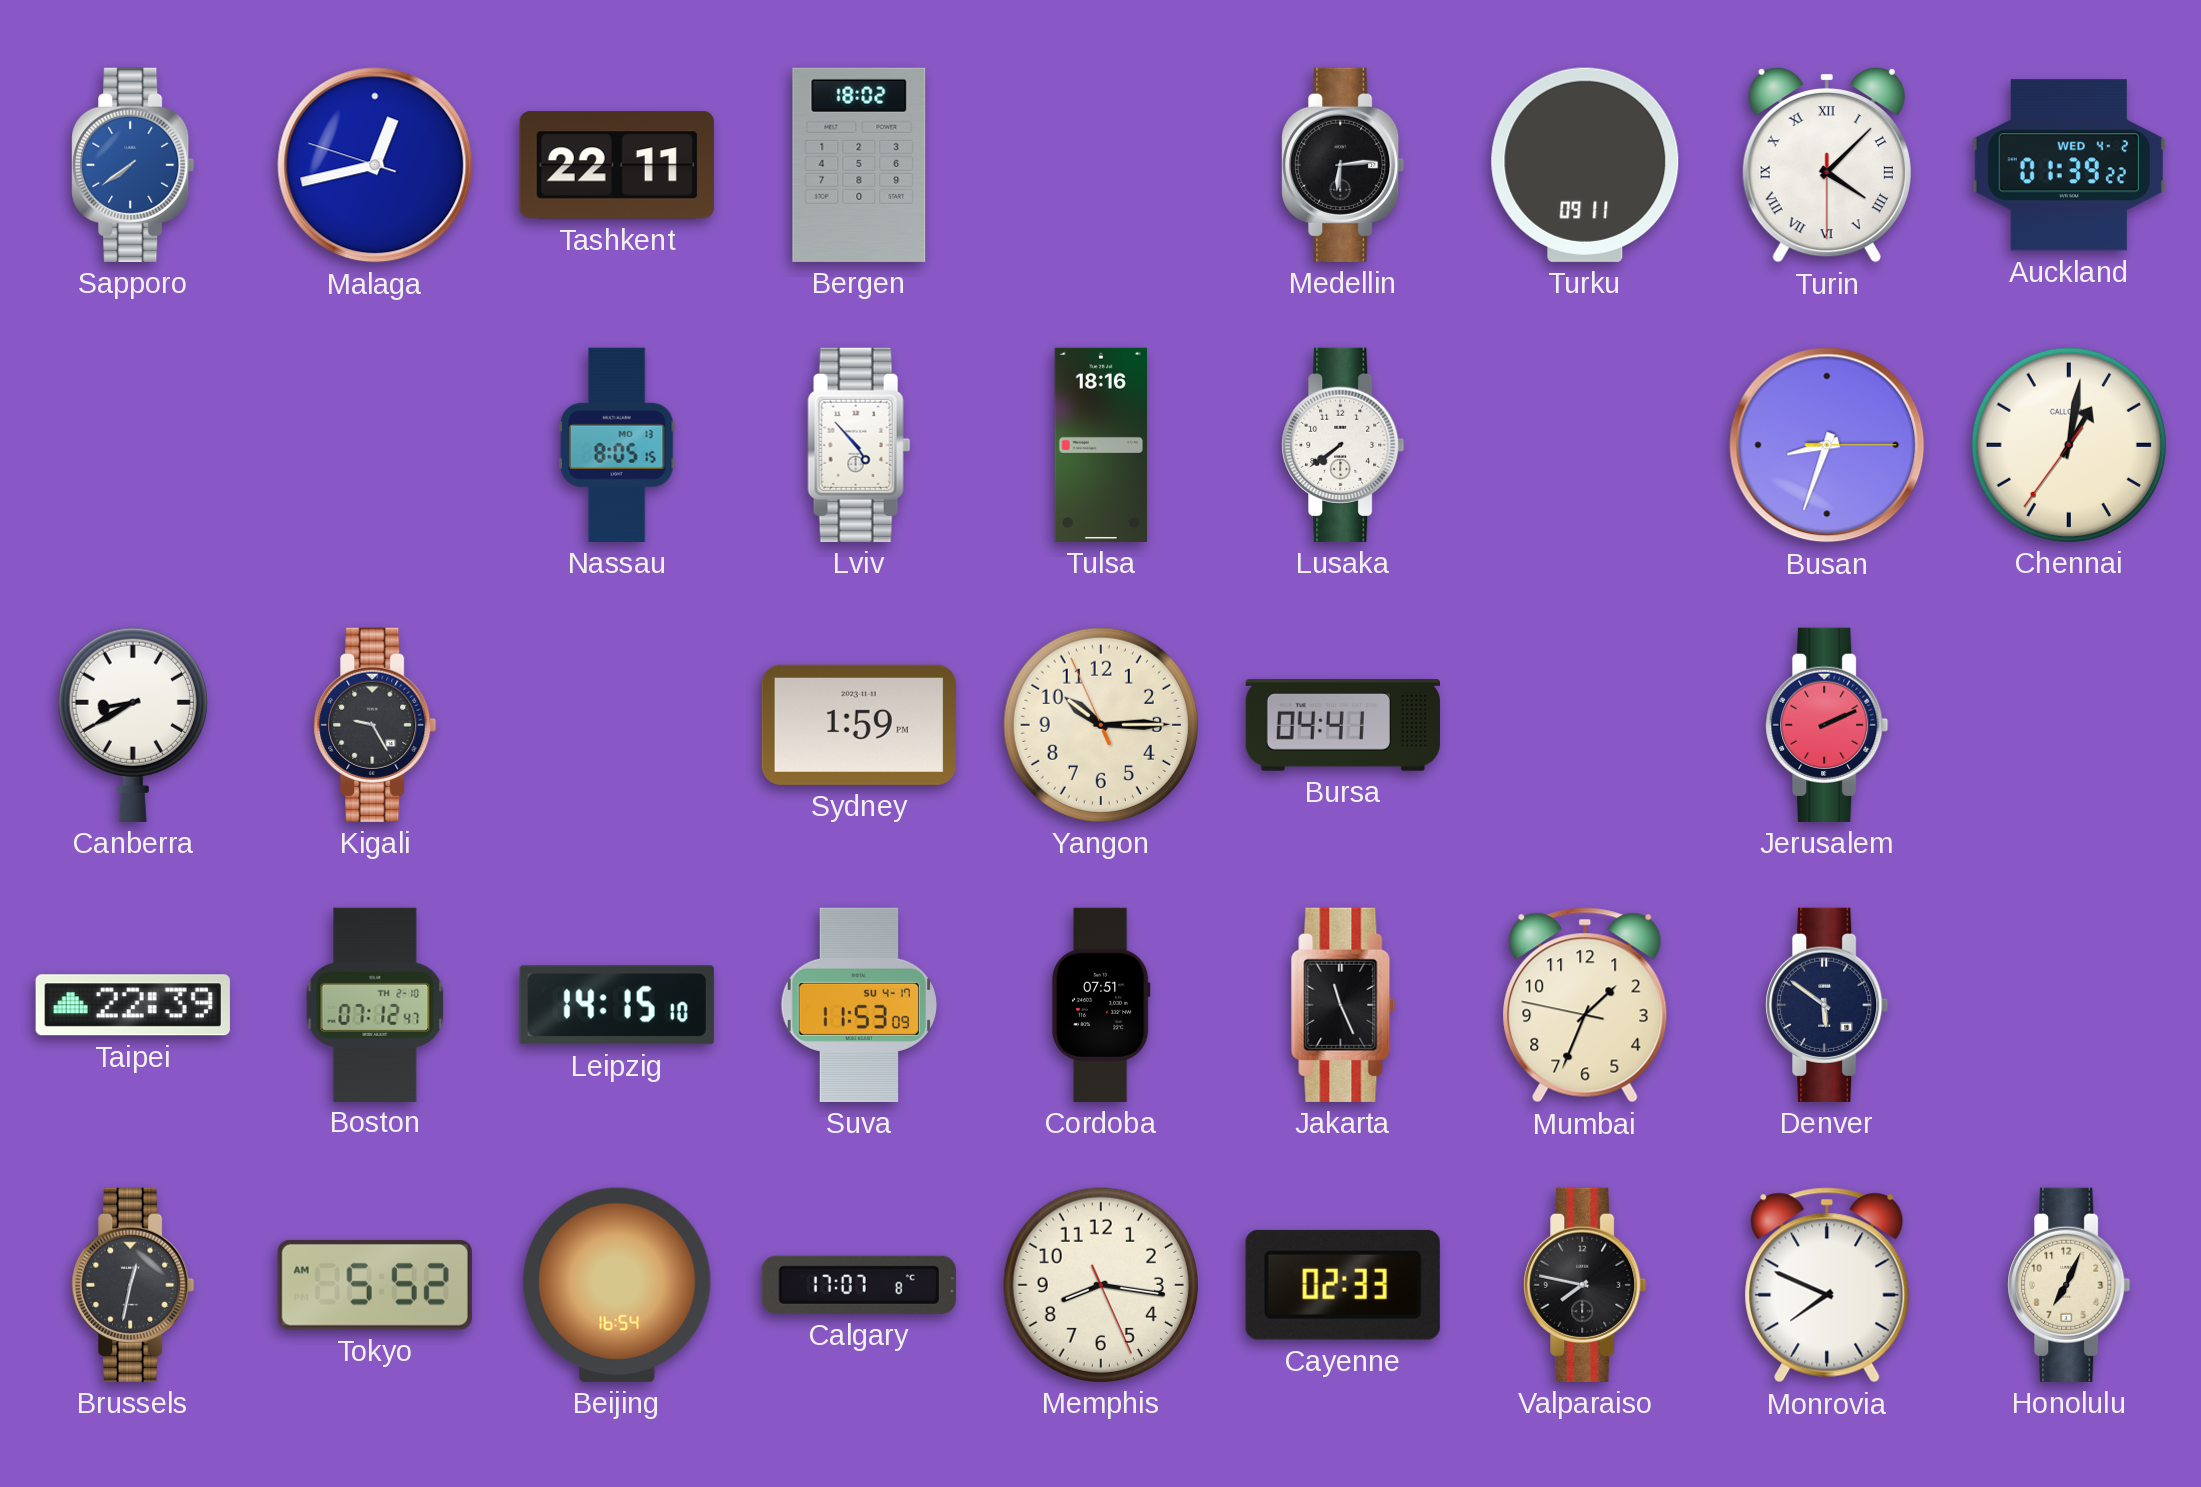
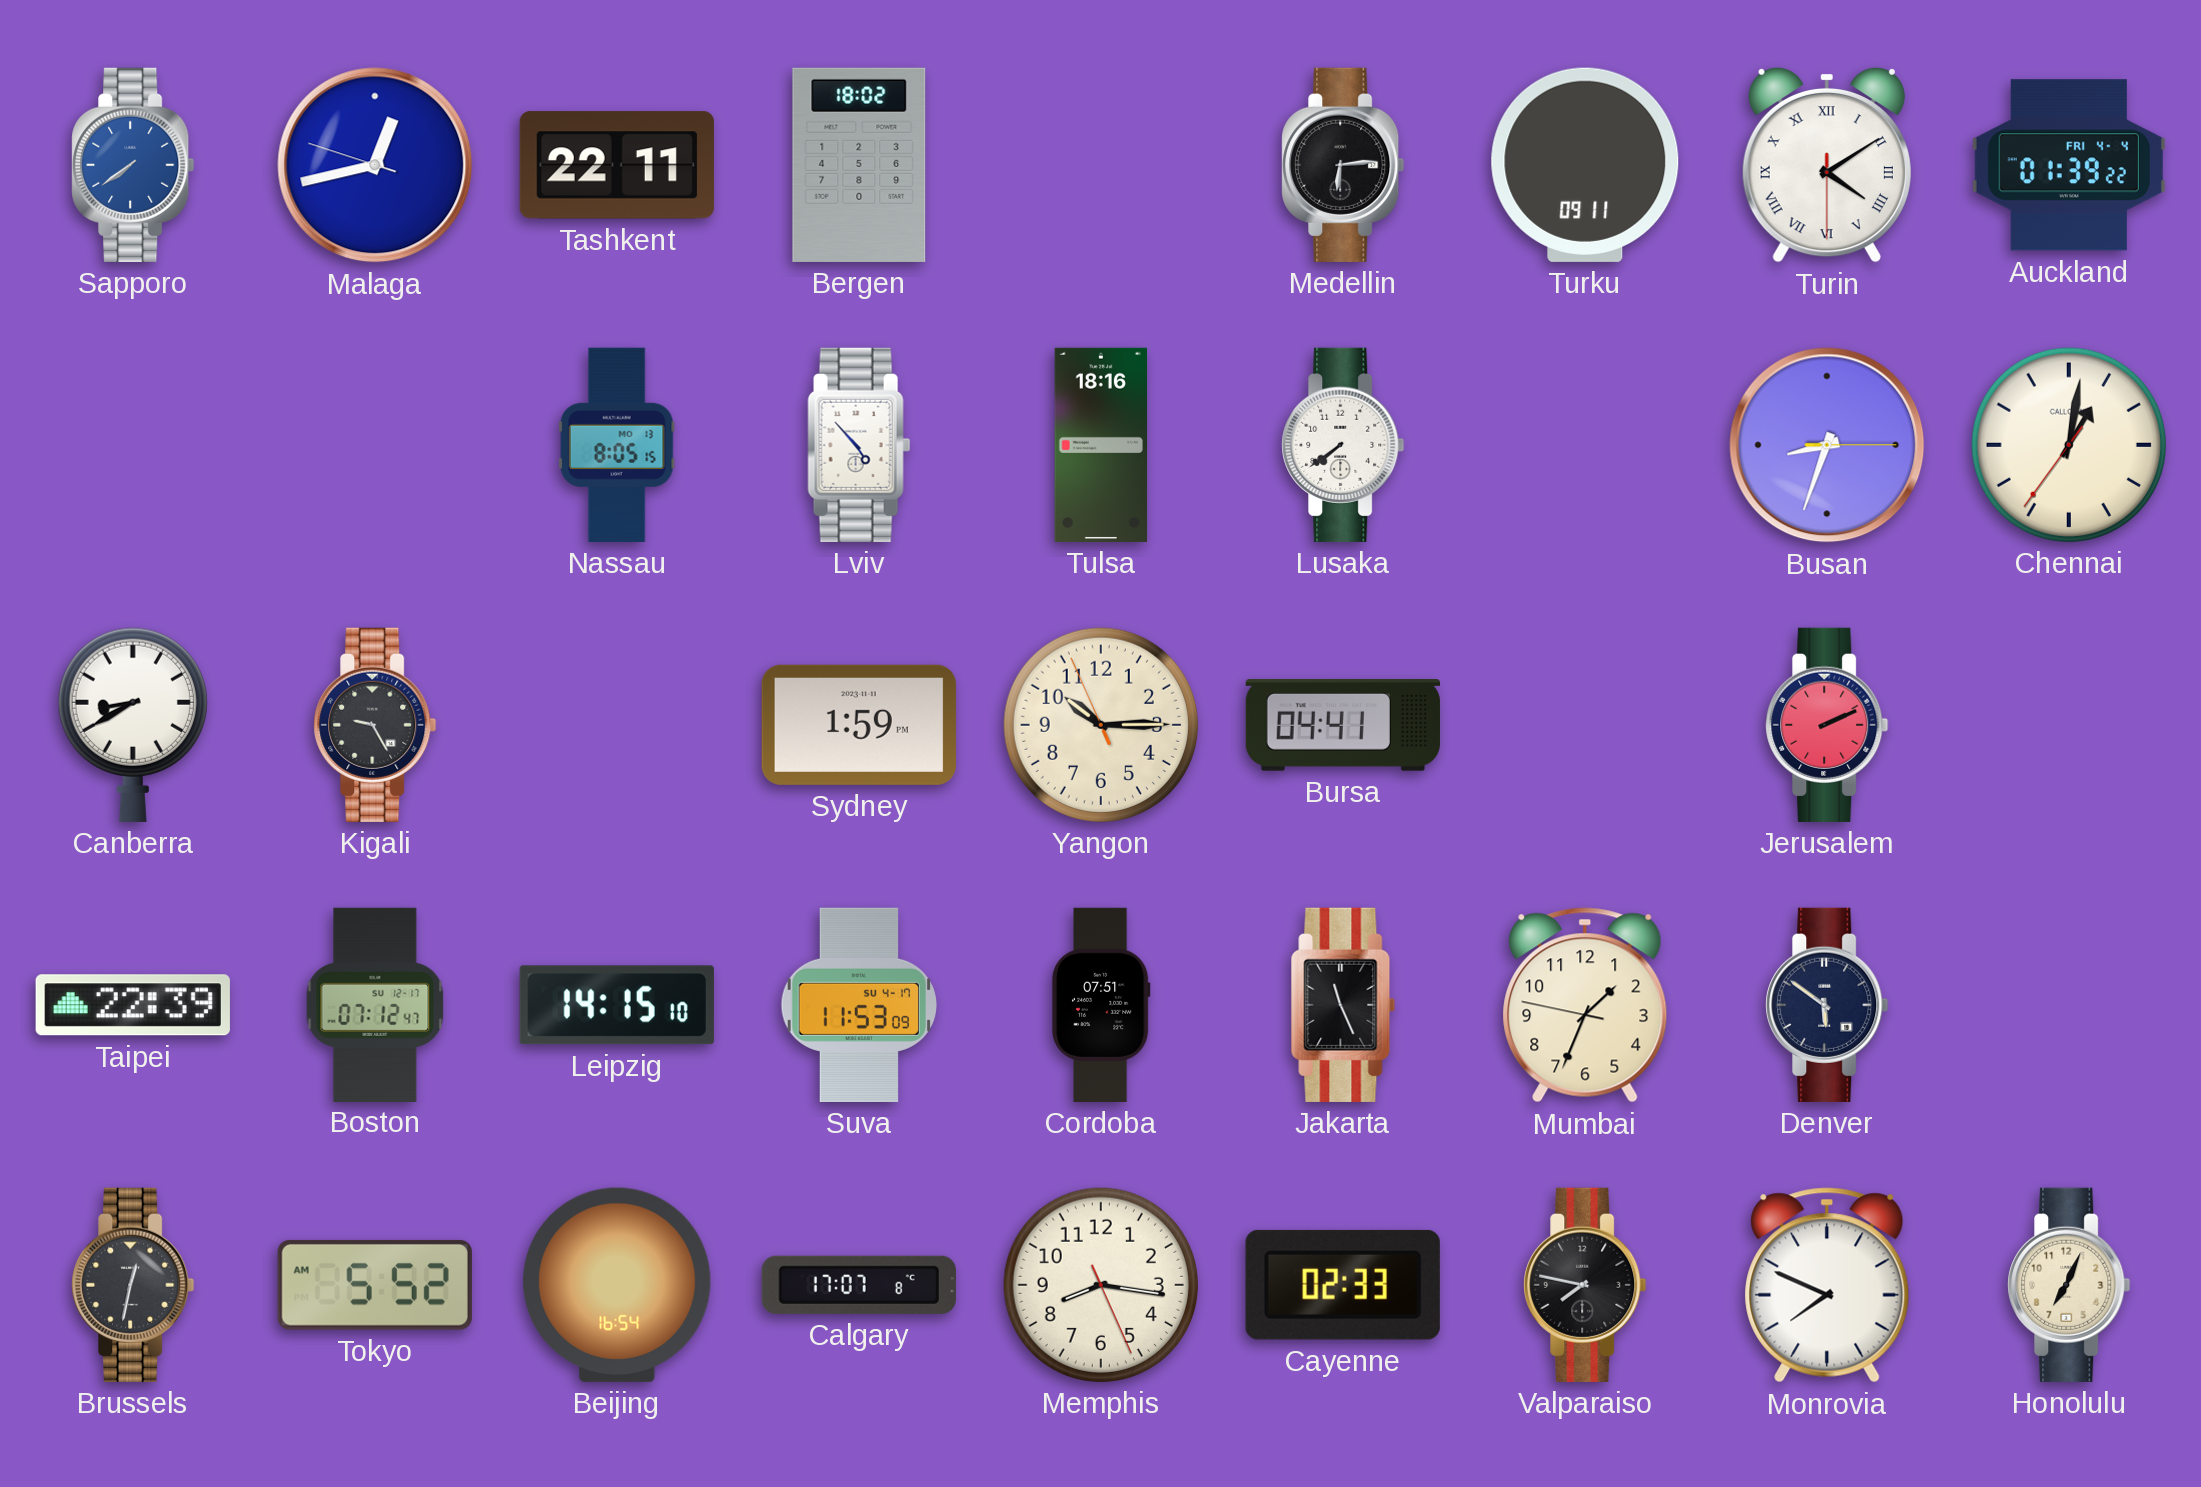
Turin: 4:07 -> 4:09
Auckland date: WED 4-2 -> FRI 4-4
Boston date: TH 2-10 -> SU 12-17
